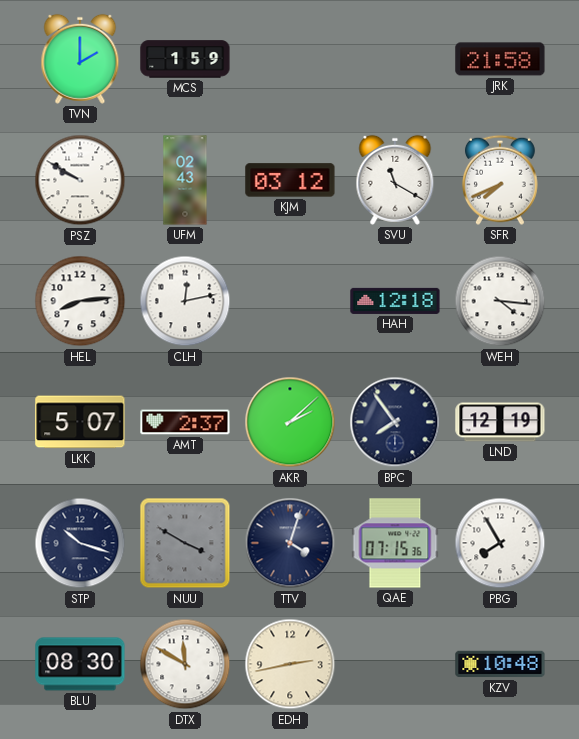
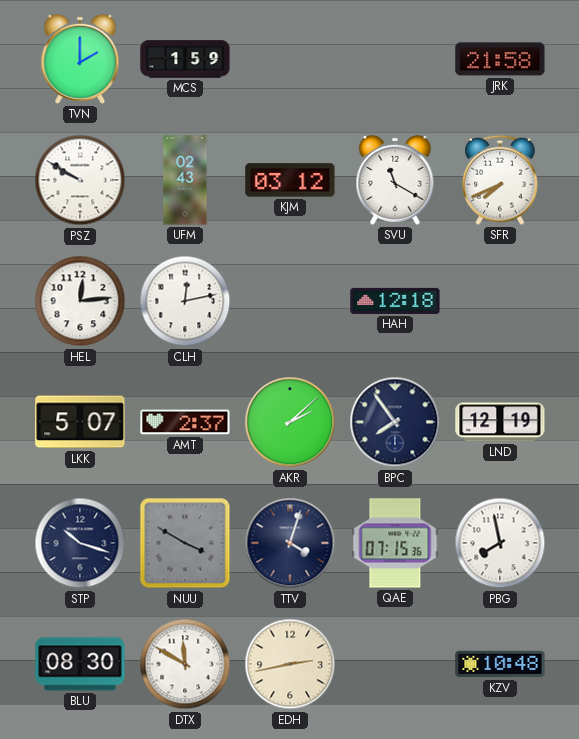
HEL: 8:14 -> 12:14
WEH: 4:16 -> none
PBG: 7:55 -> 7:58
